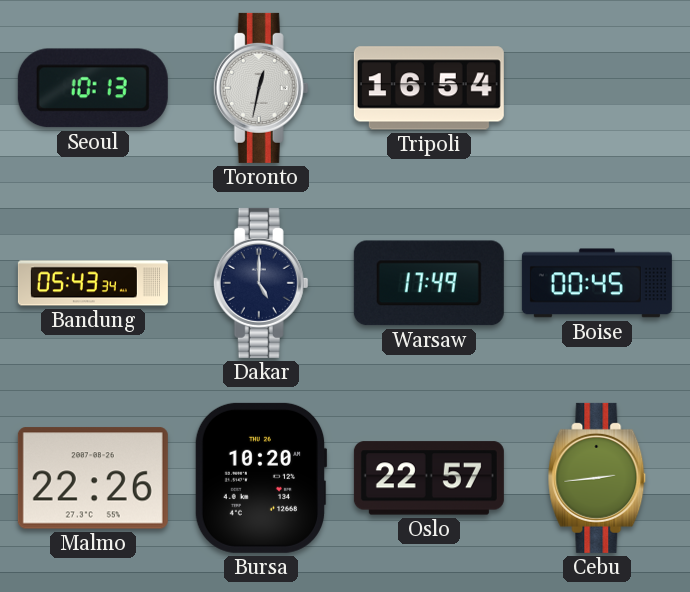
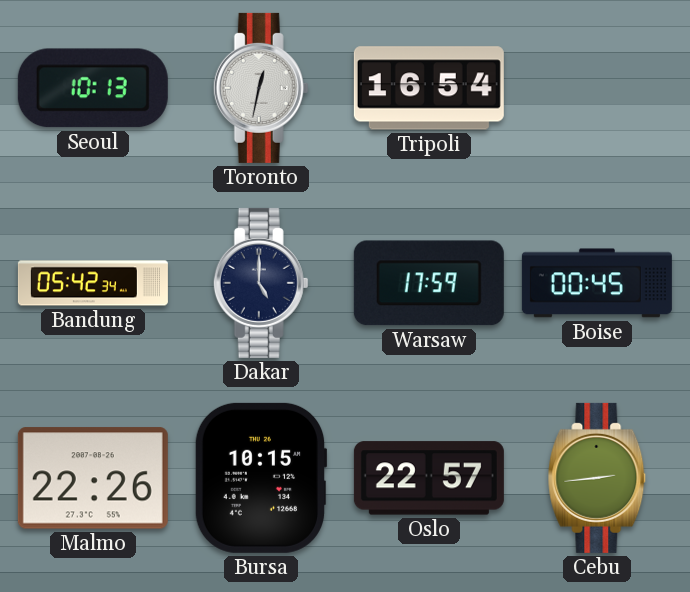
Bandung: 05:43 -> 05:42
Warsaw: 17:49 -> 17:59
Bursa: 10:20 -> 10:15
